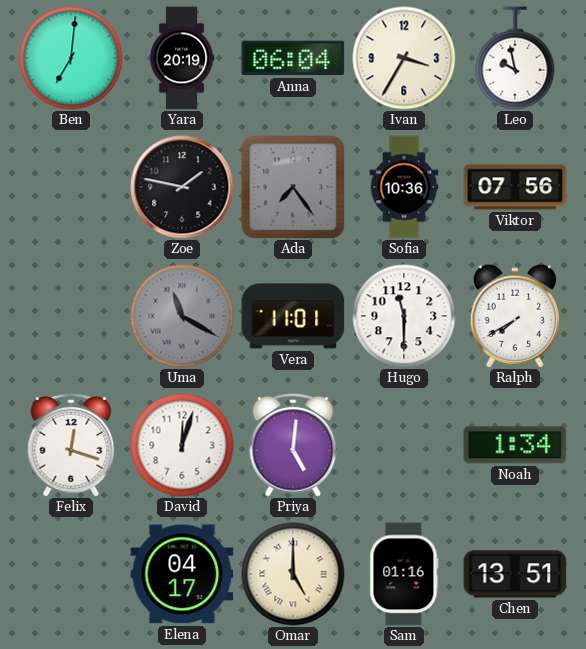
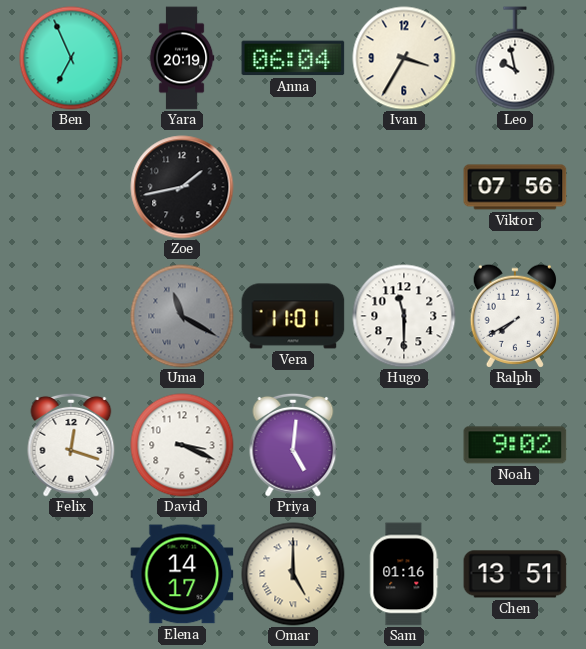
Ben: 7:01 -> 6:56
Zoe: 1:47 -> 1:43
Ada: 7:24 -> none
Sofia: 10:36 -> none
David: 12:03 -> 3:19
Noah: 1:34 -> 9:02
Elena: 04:17 -> 14:17
